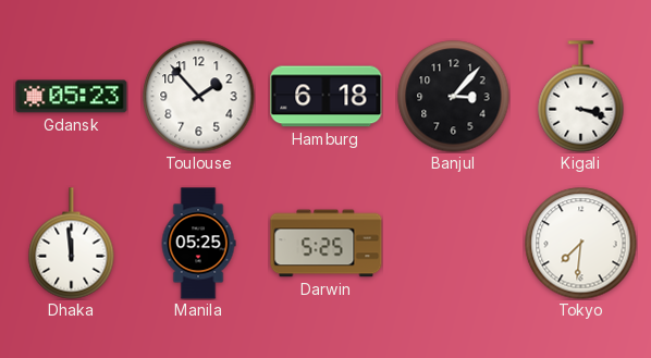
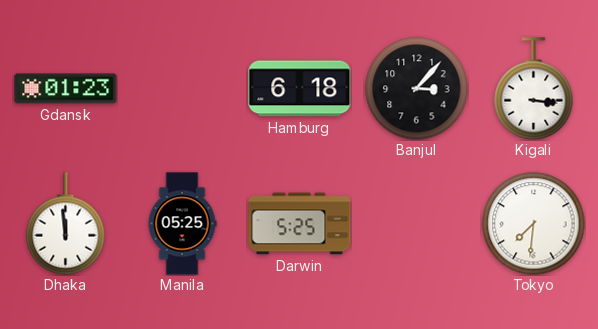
Gdansk: 05:23 -> 01:23
Toulouse: 1:53 -> none
Kigali: 3:18 -> 3:16
